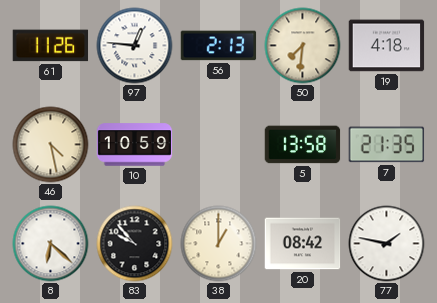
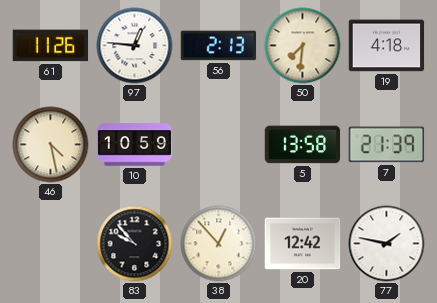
7: 21:35 -> 21:39
8: 6:22 -> none
38: 1:00 -> 12:53
20: 08:42 -> 12:42
